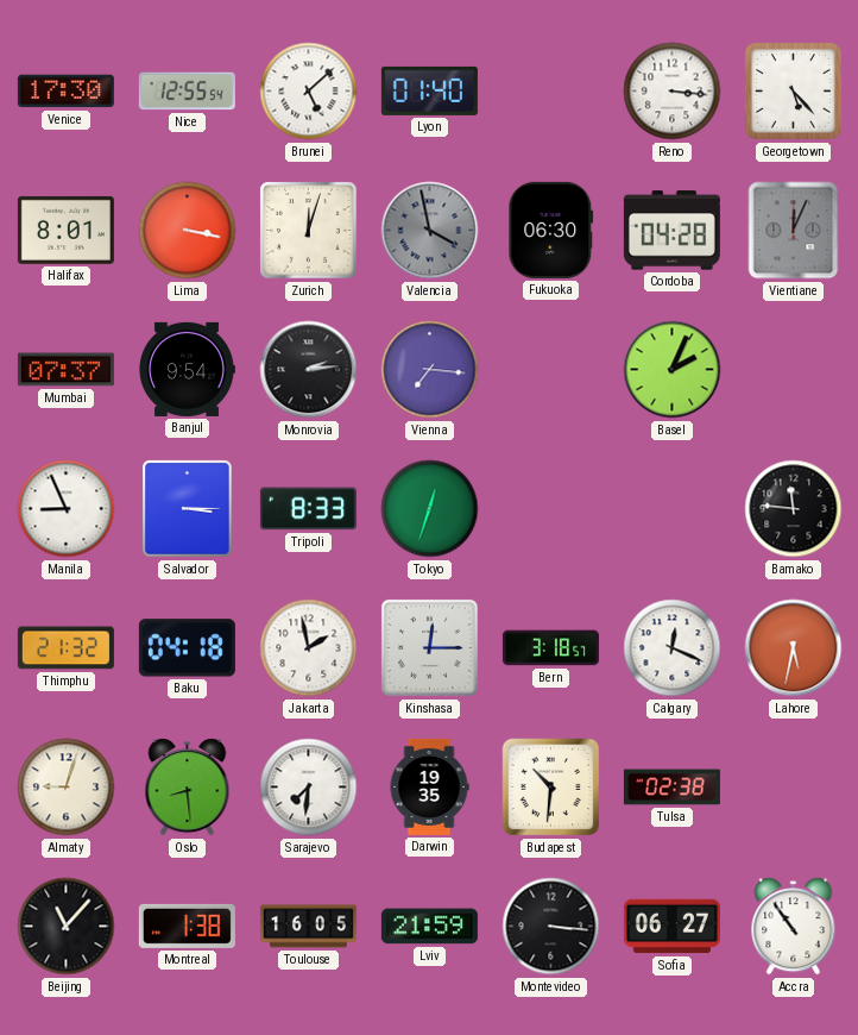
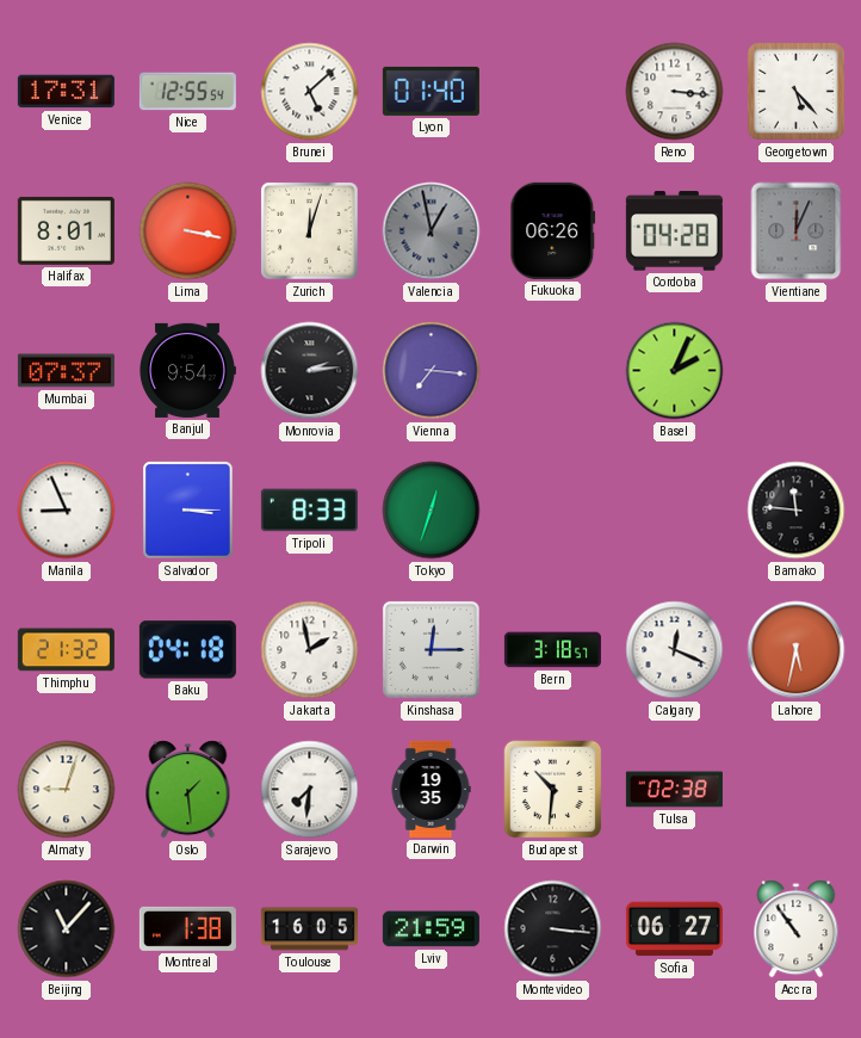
Venice: 17:30 -> 17:31
Valencia: 3:58 -> 12:58
Fukuoka: 06:30 -> 06:26
Oslo: 8:29 -> 1:29
